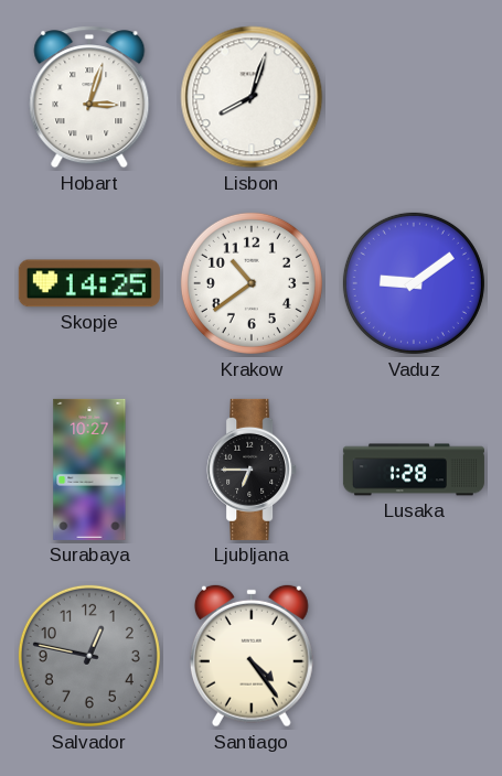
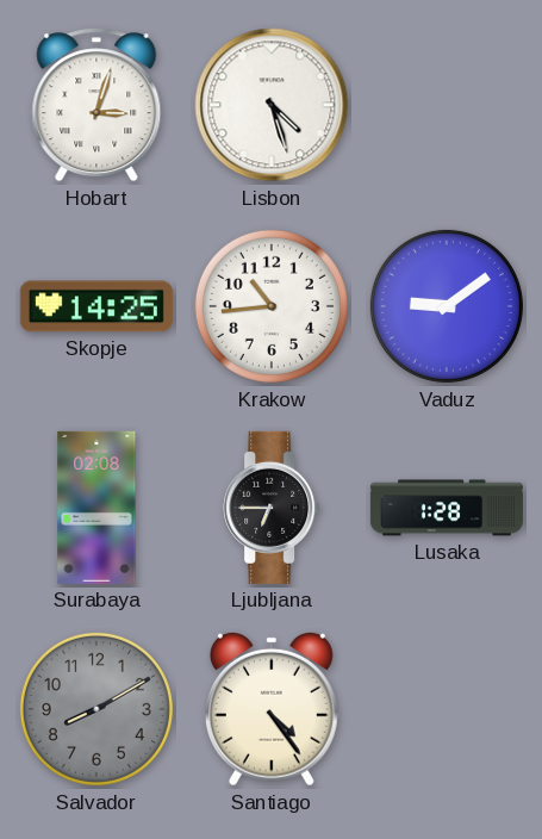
Lisbon: 8:03 -> 4:27
Krakow: 10:39 -> 10:44
Surabaya: 10:27 -> 02:08
Salvador: 12:47 -> 8:10
